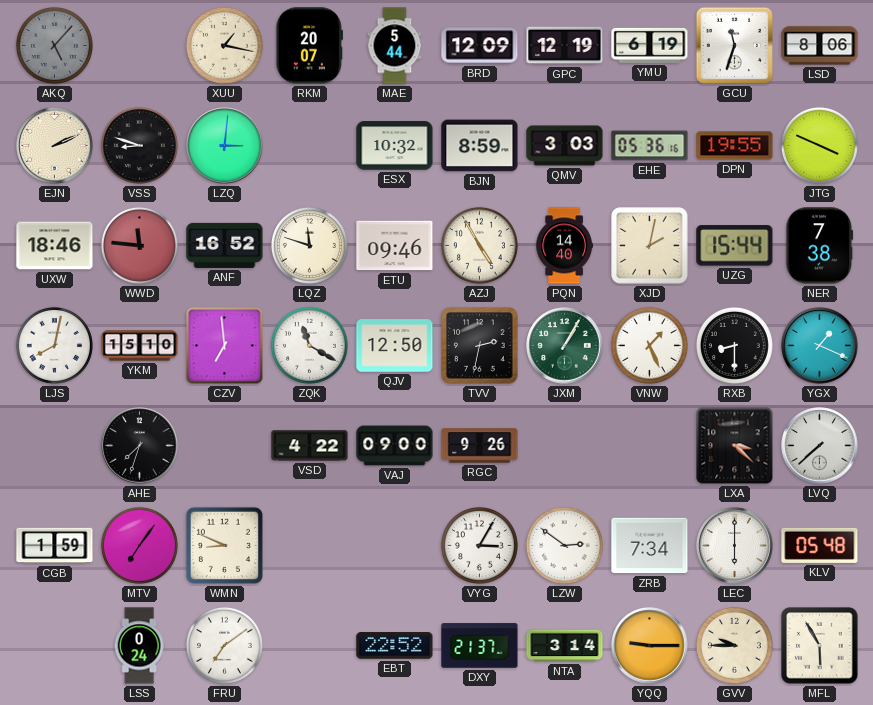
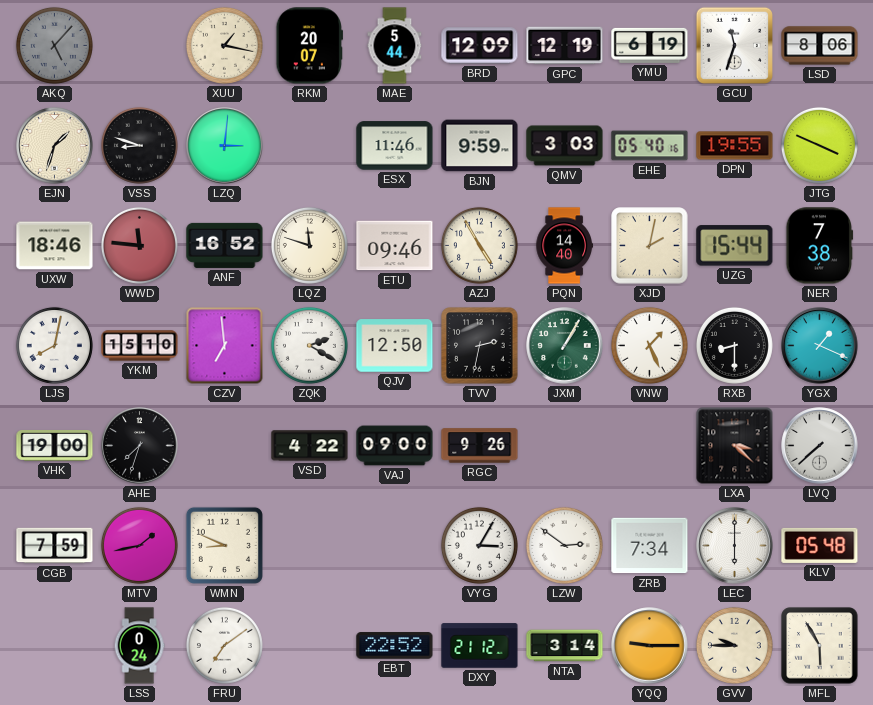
EJN: 2:11 -> 1:33
ESX: 10:32 -> 11:46
BJN: 8:59 -> 9:59
EHE: 05:36 -> 05:40
ZQK: 11:20 -> 2:20
VHK: none -> 19:00
CGB: 1:59 -> 7:59
MTV: 7:06 -> 1:43
DXY: 21:37 -> 21:12
